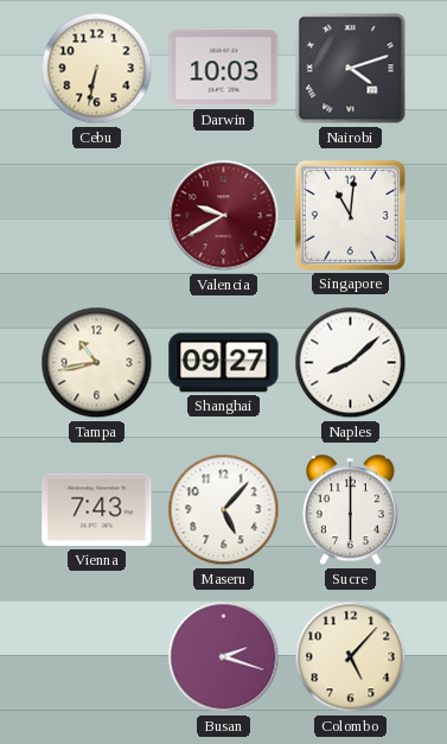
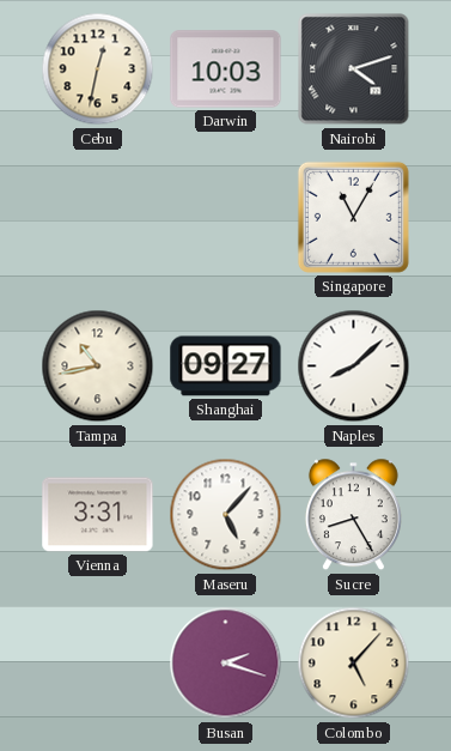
Cebu: 6:32 -> 12:32
Valencia: 9:40 -> none
Singapore: 11:01 -> 11:05
Vienna: 7:43 -> 3:31
Sucre: 6:00 -> 8:25
